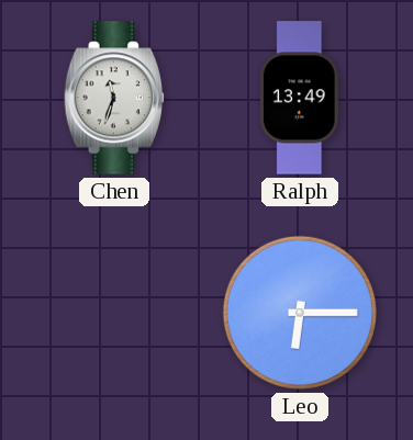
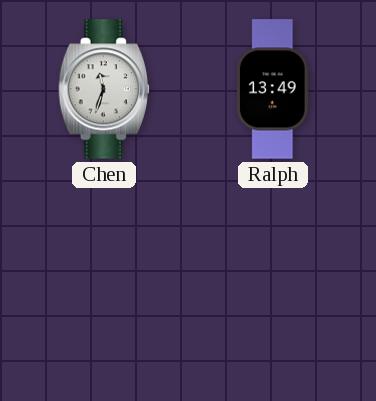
Leo: 6:15 -> none
